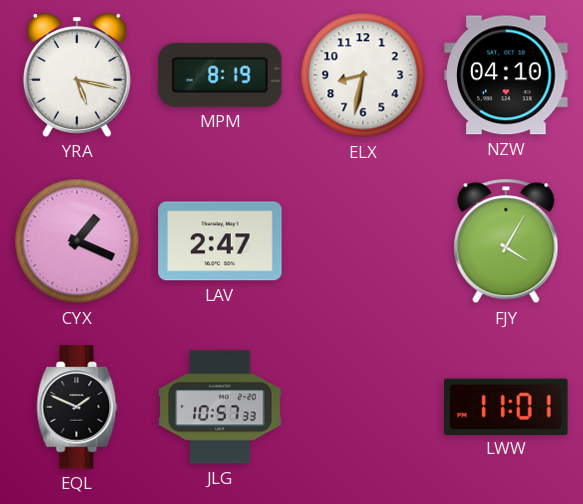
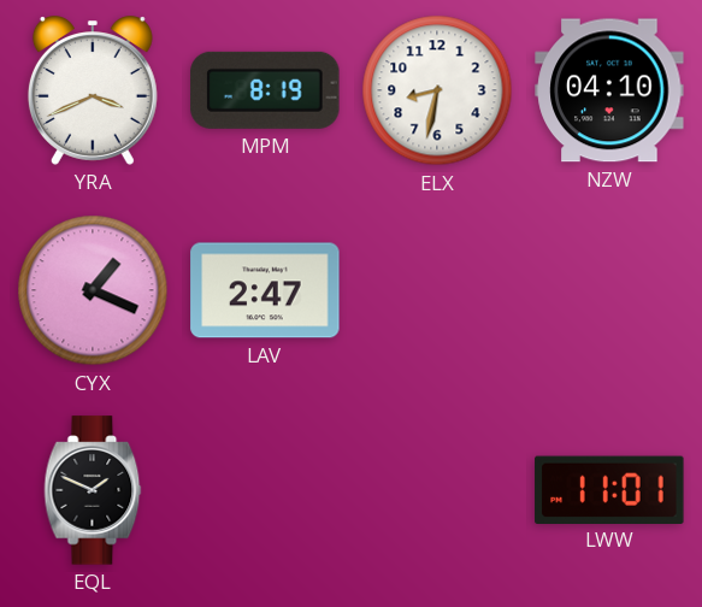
YRA: 5:17 -> 3:41
FJY: 4:05 -> none
JLG: 10:57 -> none
